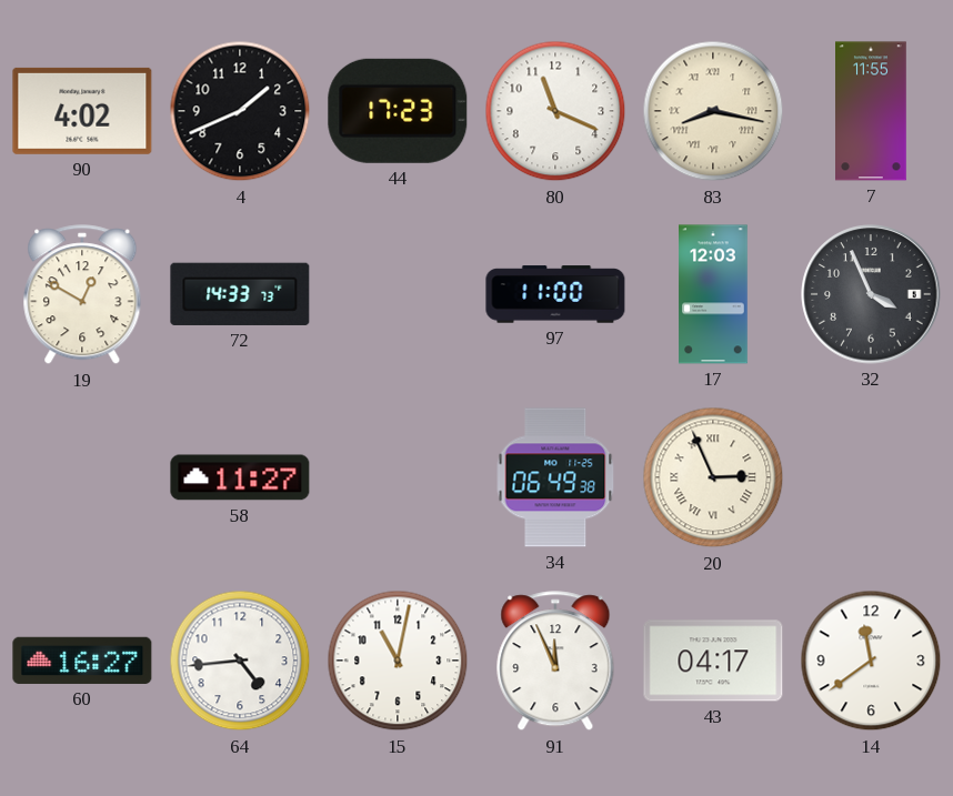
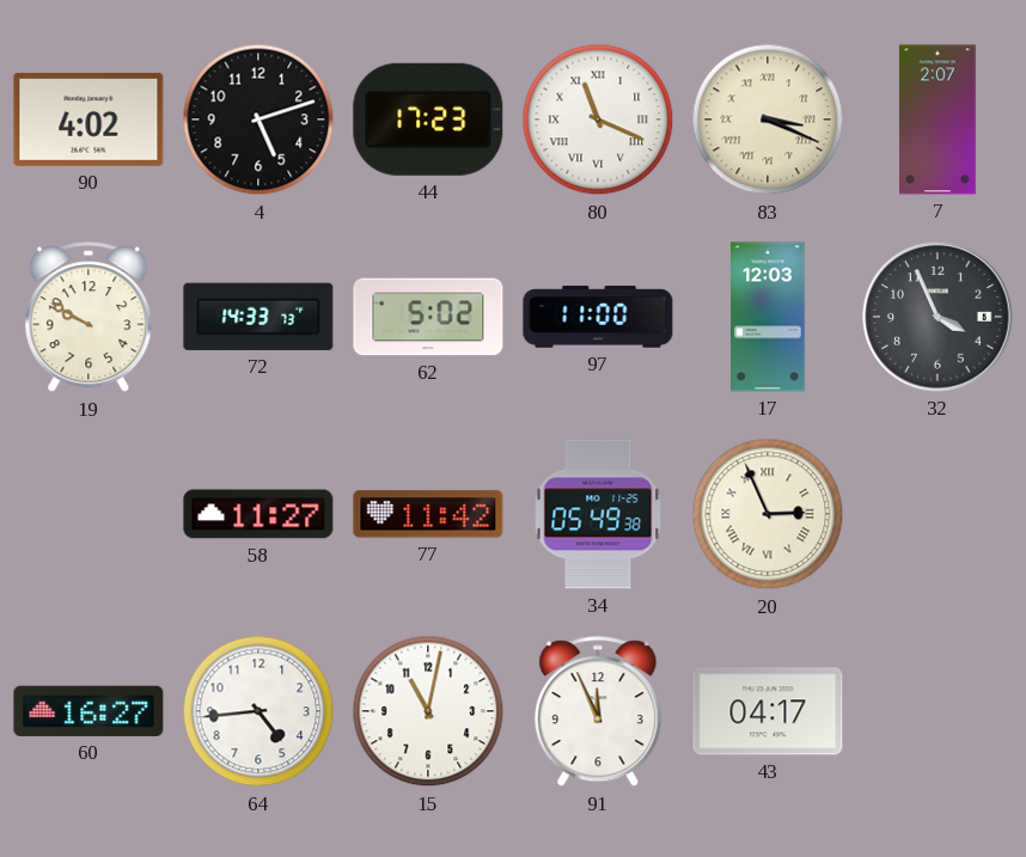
4: 1:41 -> 5:12
80 numerals: Arabic -> Roman
83: 8:17 -> 3:19
7: 11:55 -> 2:07
19: 12:50 -> 9:50
62: none -> 5:02
77: none -> 11:42
34: 06:49 -> 05:49
14: 11:39 -> none
